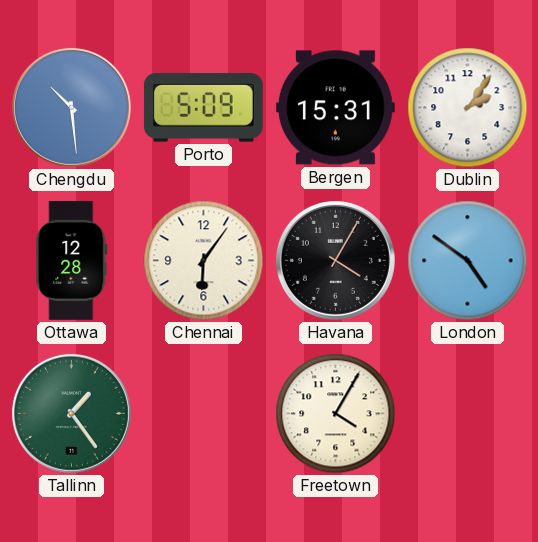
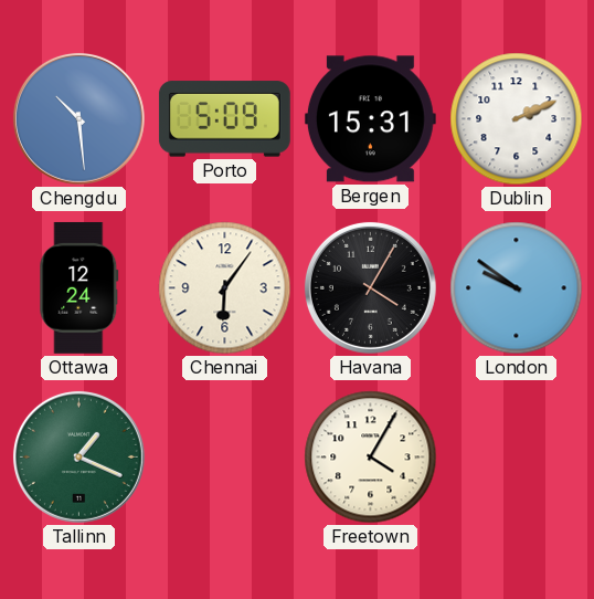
Dublin: 2:06 -> 2:11
Ottawa: 12:28 -> 12:24
London: 4:51 -> 9:51
Tallinn: 1:24 -> 1:19
